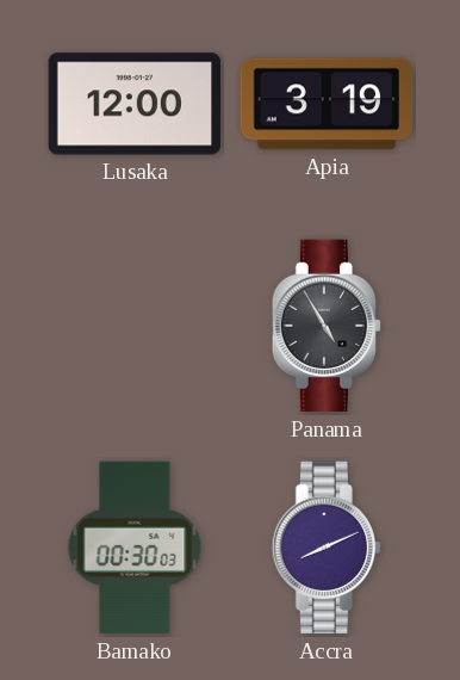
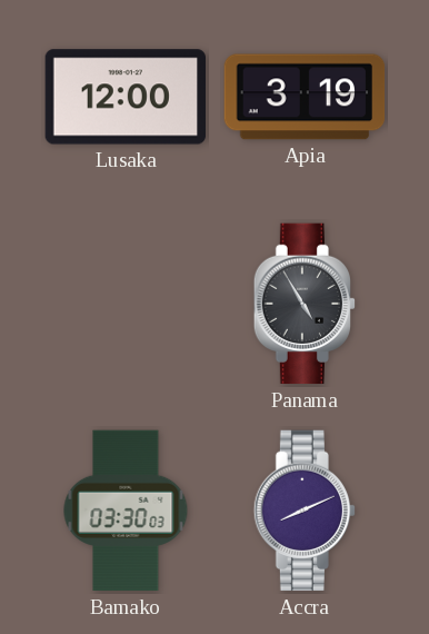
Bamako: 00:30 -> 03:30
